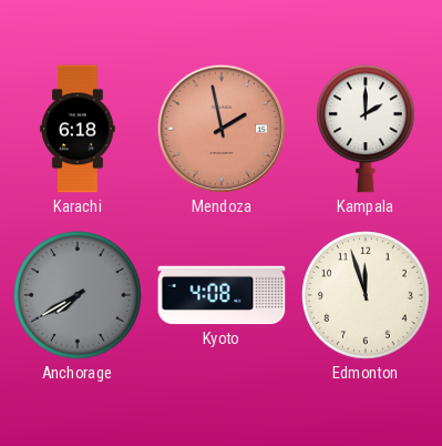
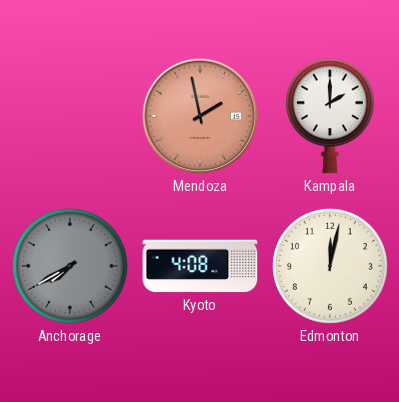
Karachi: 6:18 -> none
Edmonton: 11:57 -> 12:02
